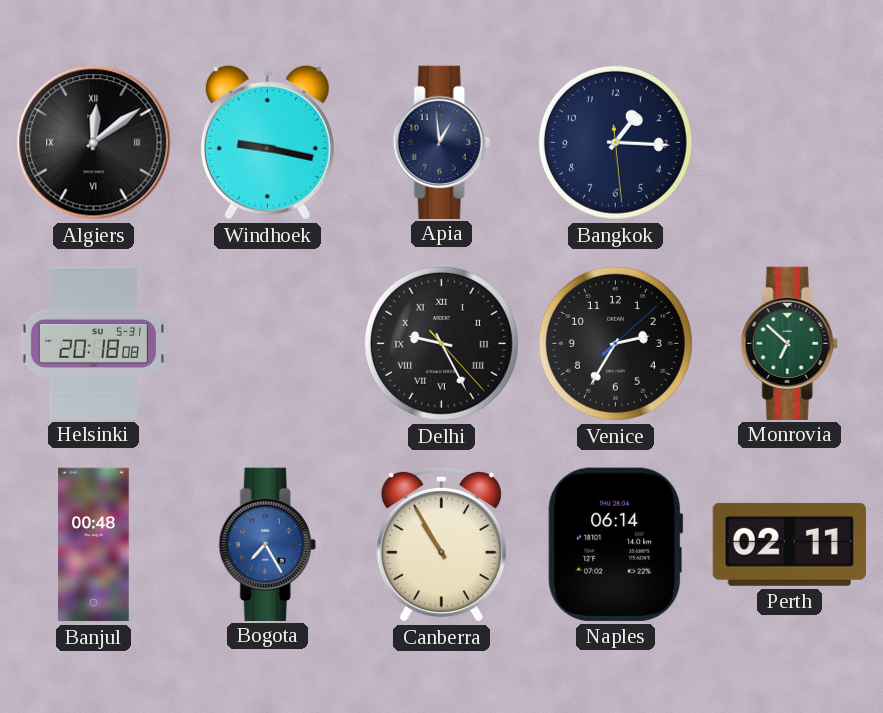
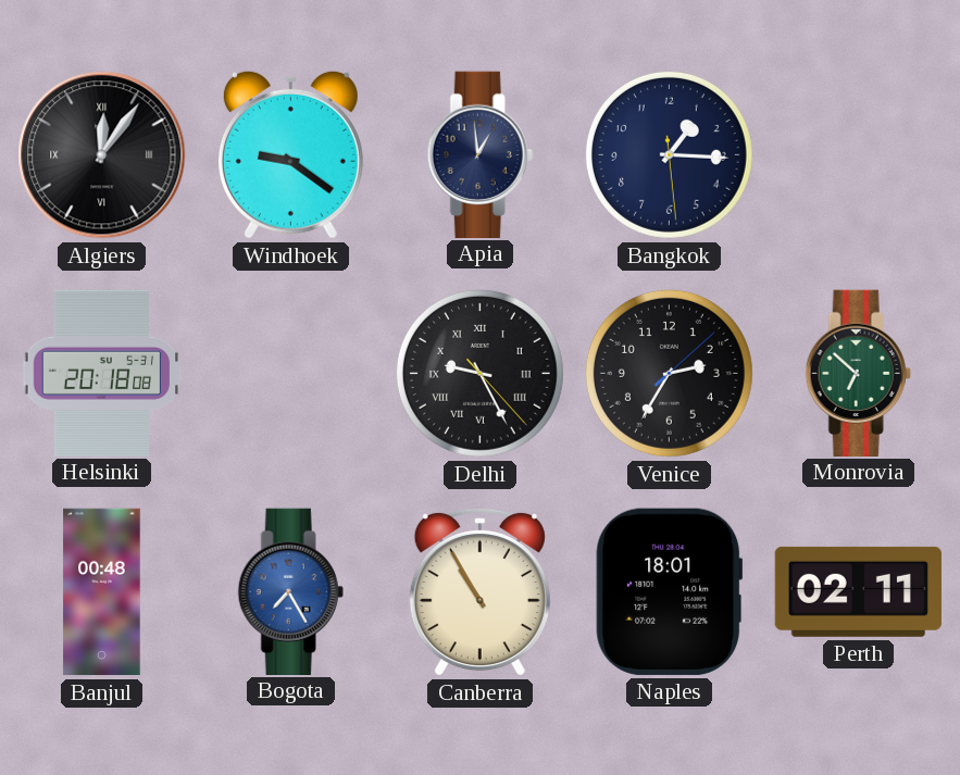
Algiers: 12:09 -> 12:06
Windhoek: 9:17 -> 9:21
Naples: 06:14 -> 18:01
